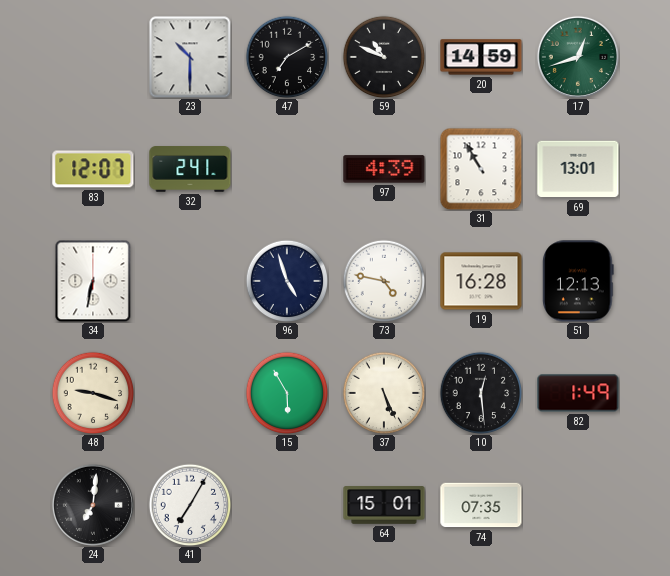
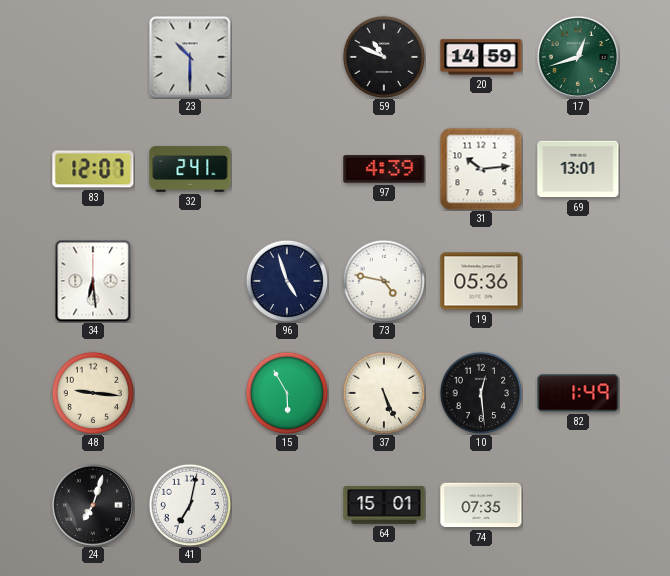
47: 7:10 -> none
31: 10:55 -> 10:14
34: 6:32 -> 6:29
19: 16:28 -> 05:36
51: 12:13 -> none
48: 9:18 -> 9:16
24: 7:01 -> 7:03
41: 7:05 -> 7:02
